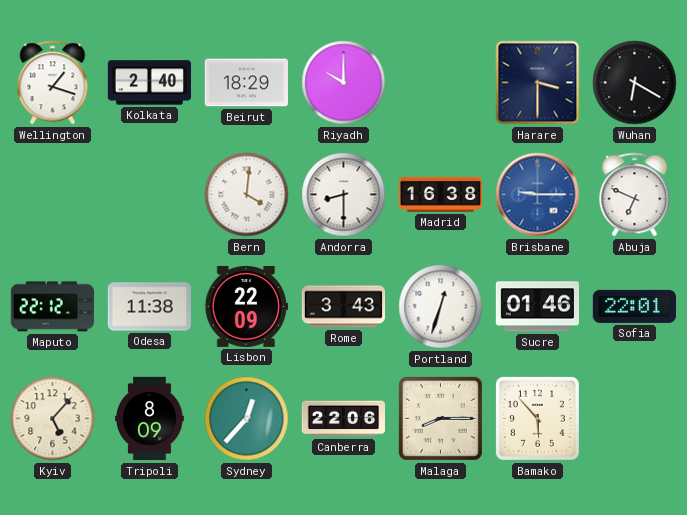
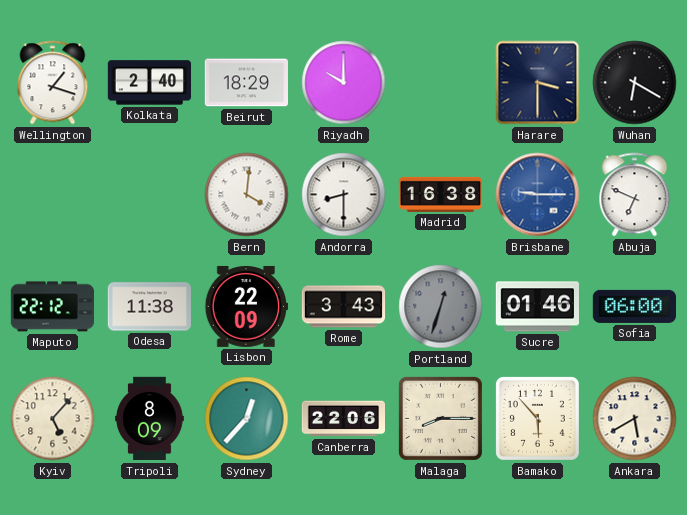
Portland dial: white -> grey
Sofia: 22:01 -> 06:00
Ankara: none -> 5:40
